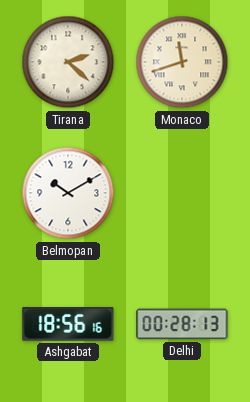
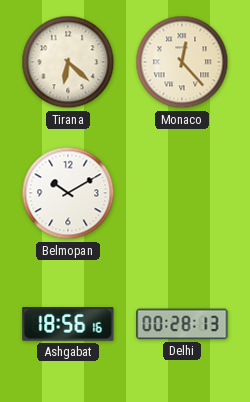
Tirana: 2:22 -> 6:22
Monaco: 11:42 -> 12:23
